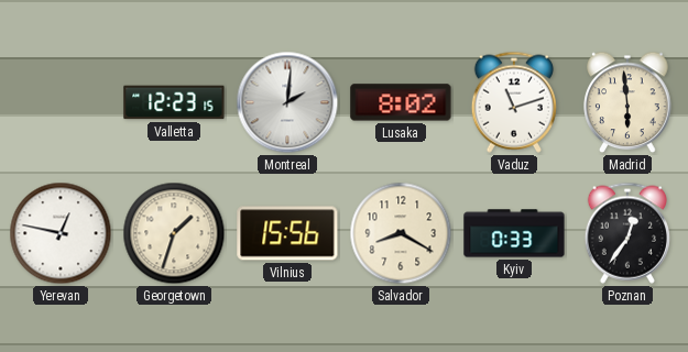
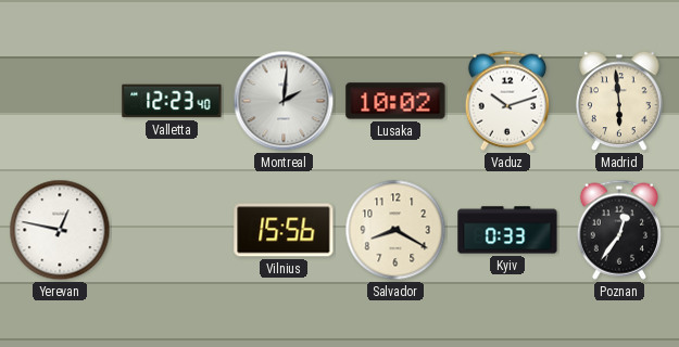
Valletta: 12:23:15 -> 12:23:40
Lusaka: 8:02 -> 10:02
Vaduz: 11:12 -> 10:12
Georgetown: 1:33 -> none
